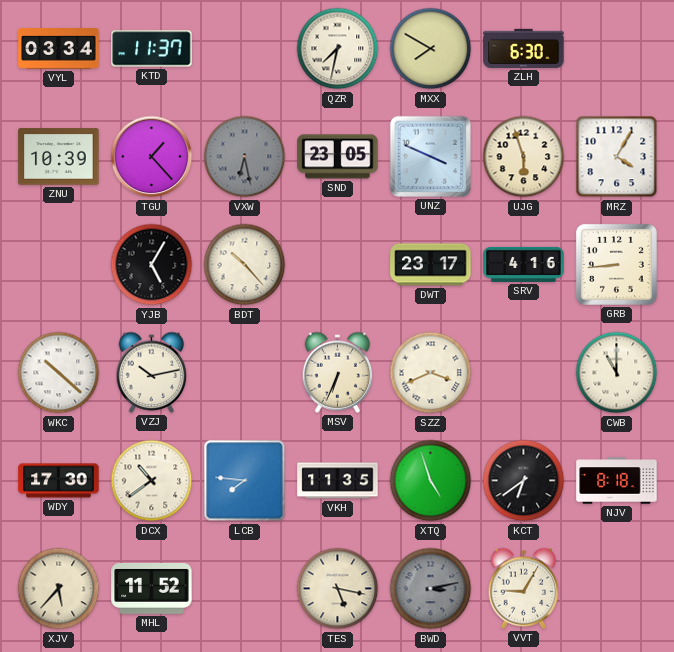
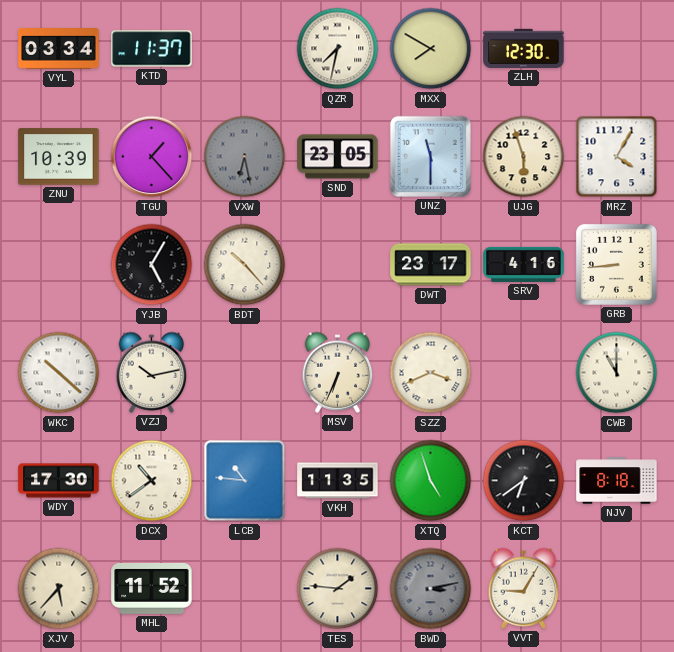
ZLH: 6:30 -> 12:30
UNZ: 3:49 -> 11:30
LCB: 7:46 -> 10:46
TES: 5:17 -> 1:46
